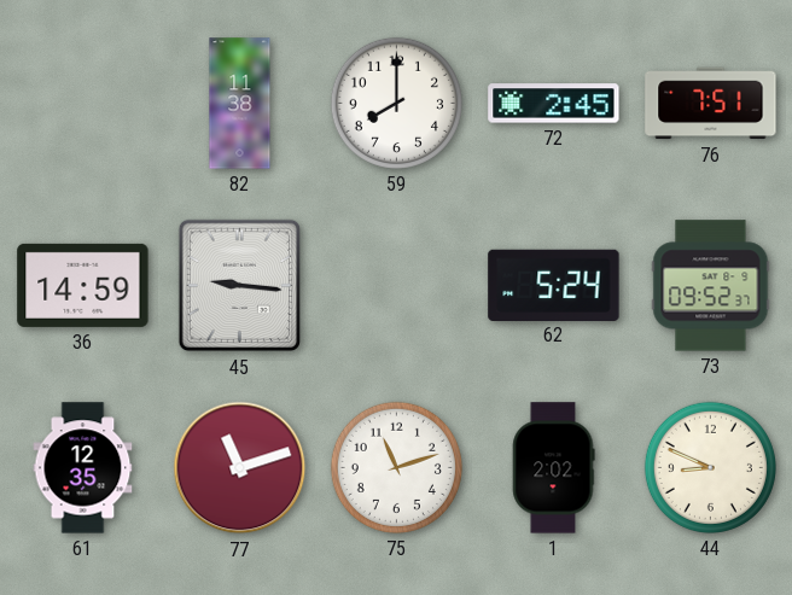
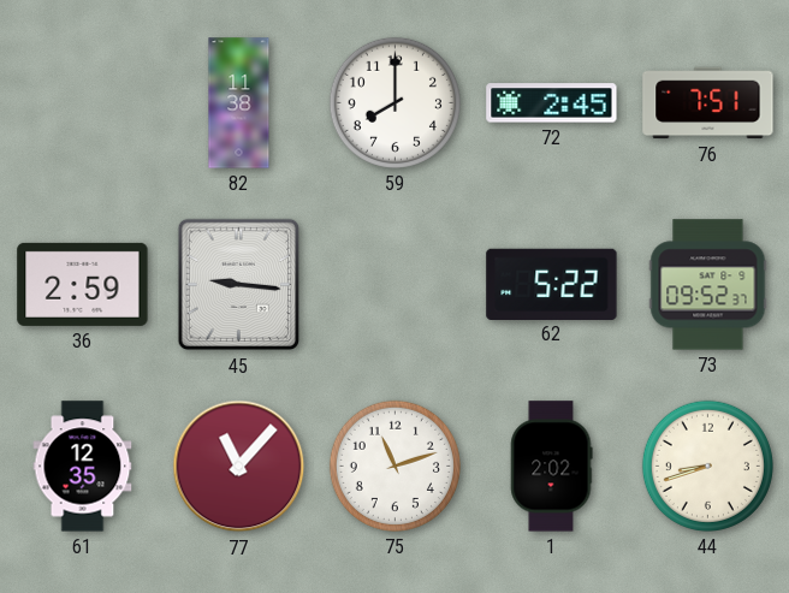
36: 14:59 -> 2:59
62: 5:24 -> 5:22
77: 11:12 -> 11:07
44: 8:49 -> 8:42
